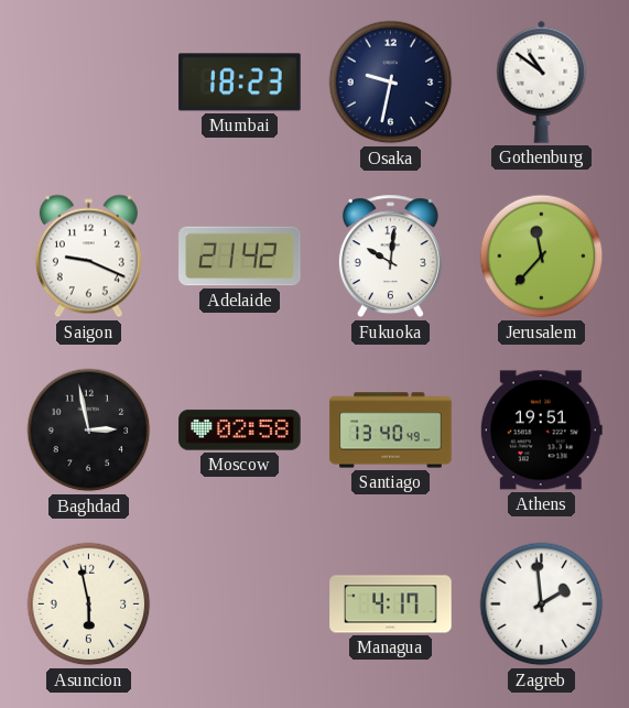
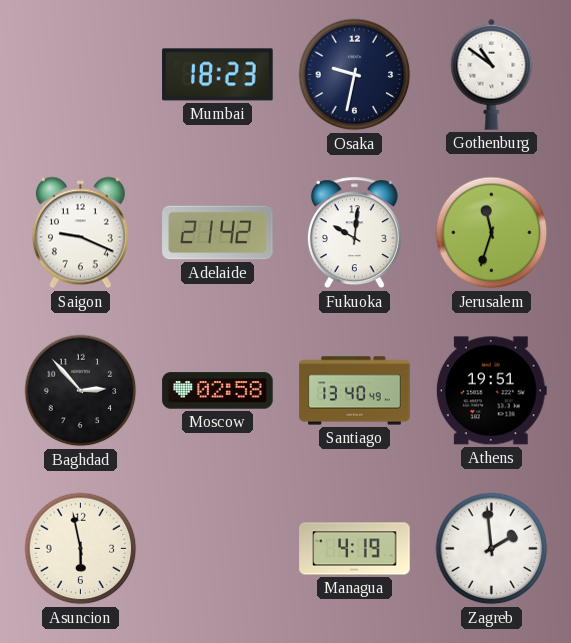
Jerusalem: 11:37 -> 11:33
Baghdad: 2:58 -> 2:53
Managua: 4:17 -> 4:19
